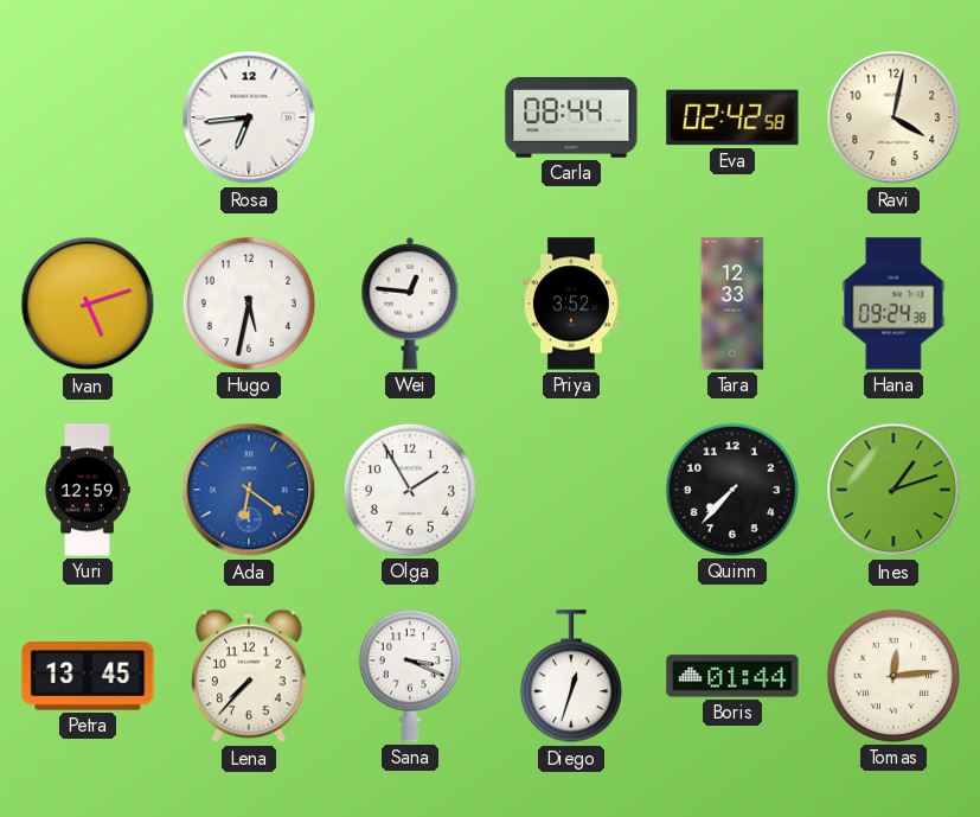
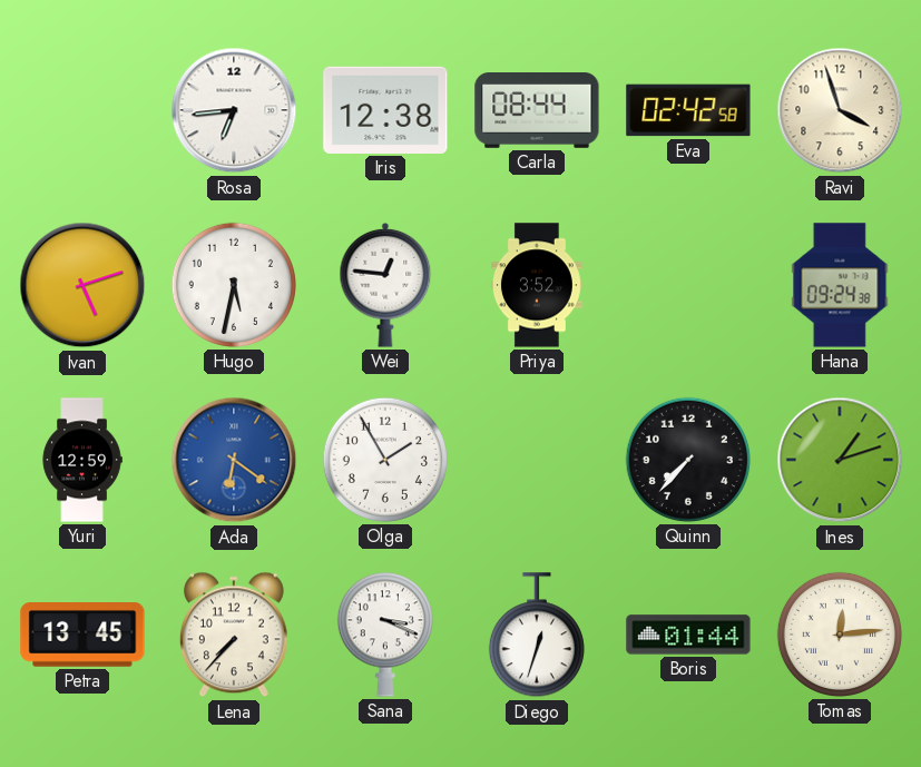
Iris: none -> 12:38
Ravi: 4:02 -> 3:57
Tara: 12:33 -> none
